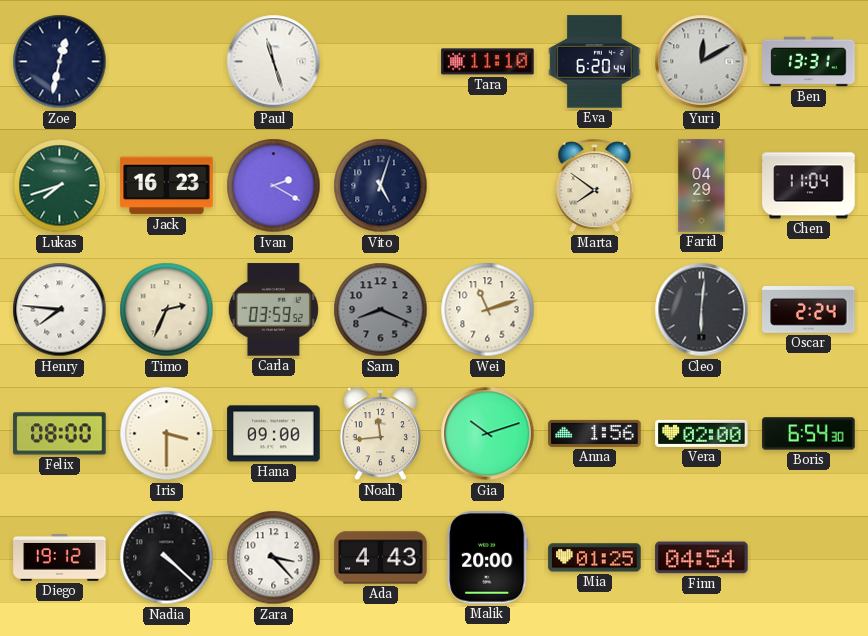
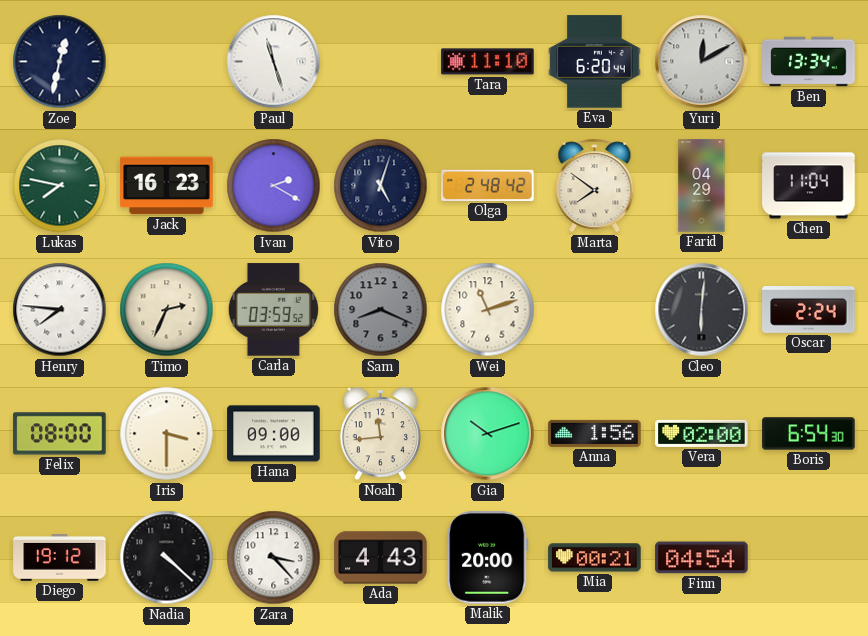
Ben: 13:31 -> 13:34
Lukas: 7:42 -> 7:47
Olga: none -> 2:48
Mia: 01:25 -> 00:21
